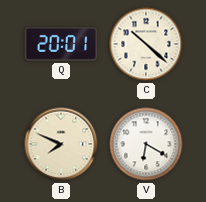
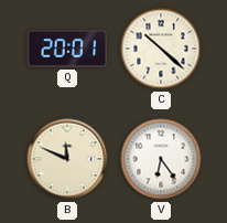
B: 7:49 -> 11:49
V: 6:20 -> 6:24
